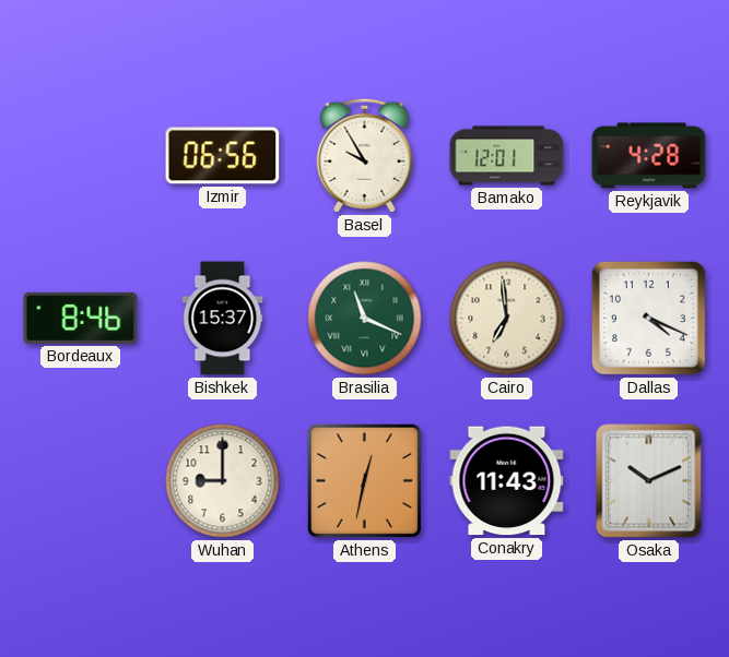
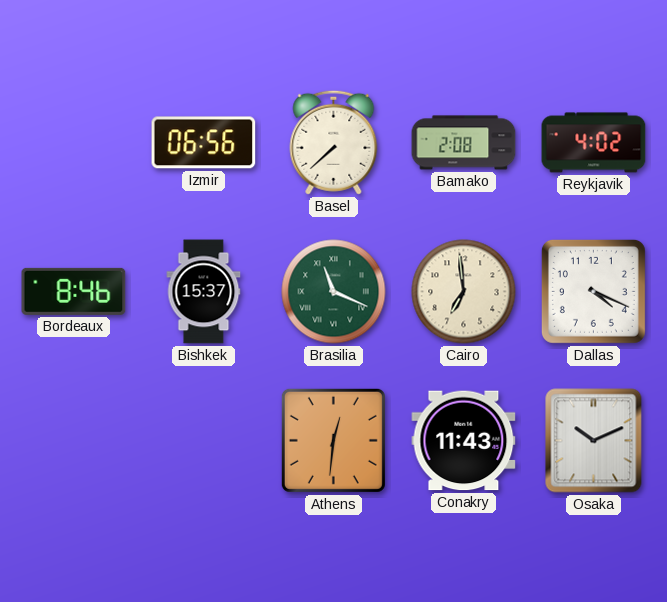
Basel: 9:55 -> 7:38
Bamako: 12:01 -> 2:08
Reykjavik: 4:28 -> 4:02
Wuhan: 9:00 -> none
Athens: 12:32 -> 12:31
